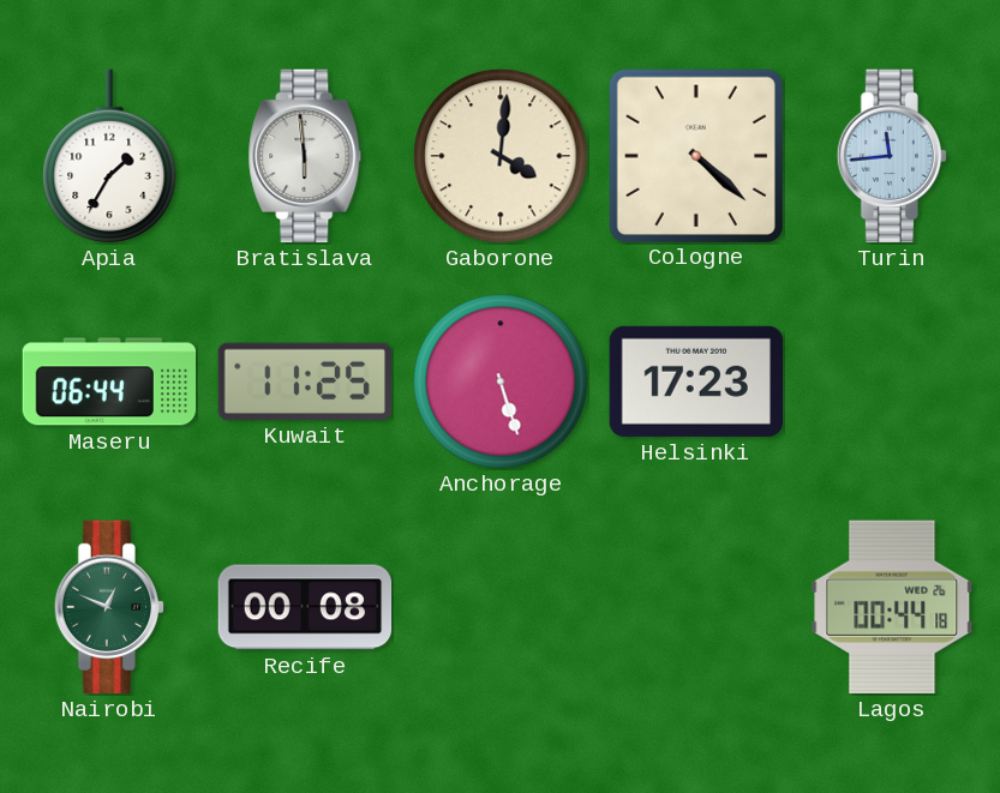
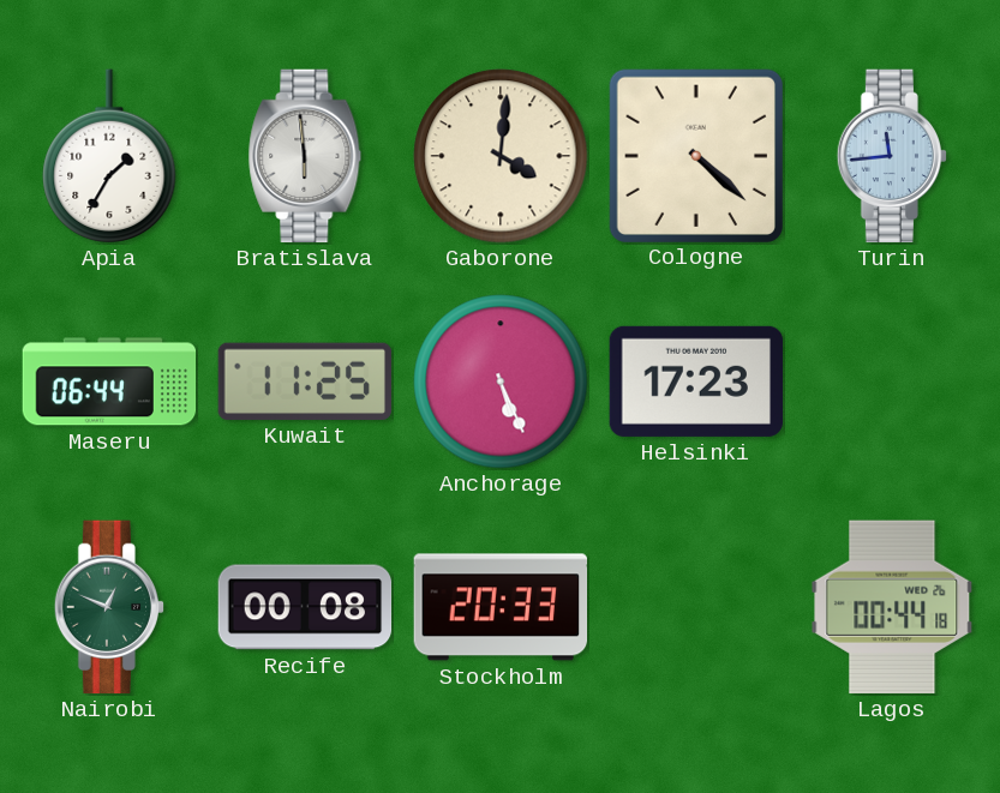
Anchorage: 5:27 -> 5:26
Stockholm: none -> 20:33
